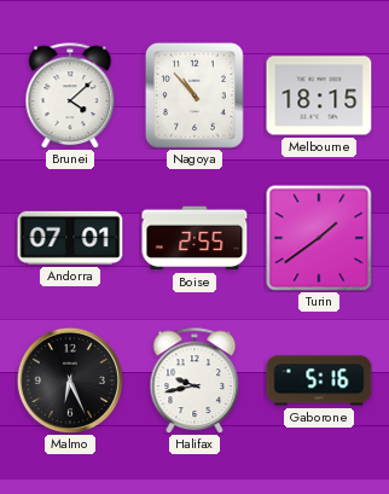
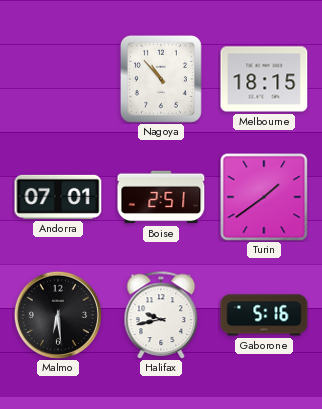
Brunei: 4:08 -> none
Boise: 2:55 -> 2:51
Malmo: 6:26 -> 6:29
